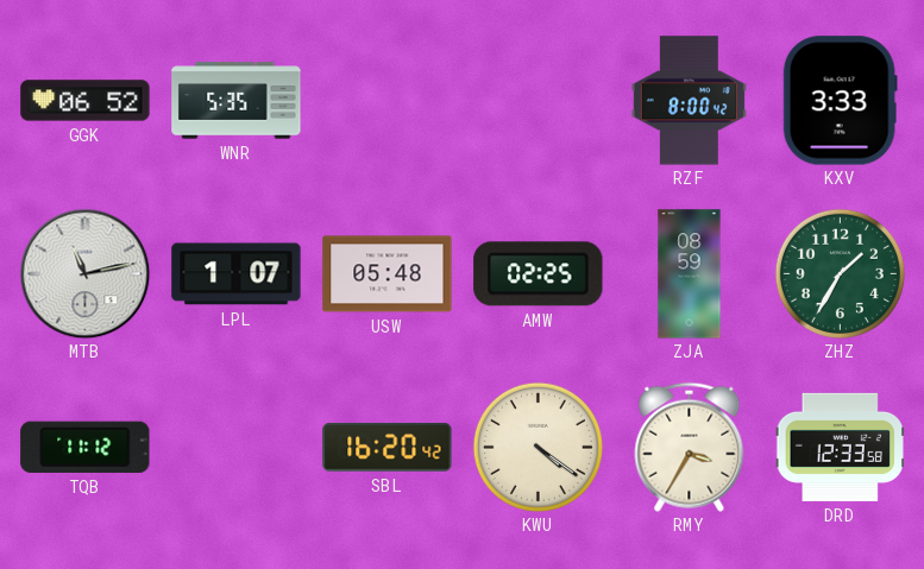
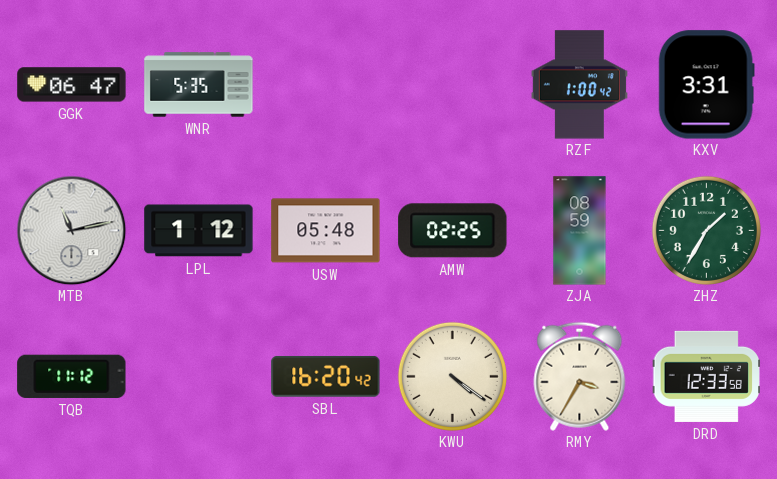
GGK: 06:52 -> 06:47
RZF: 8:00 -> 1:00
KXV: 3:33 -> 3:31
LPL: 1:07 -> 1:12
